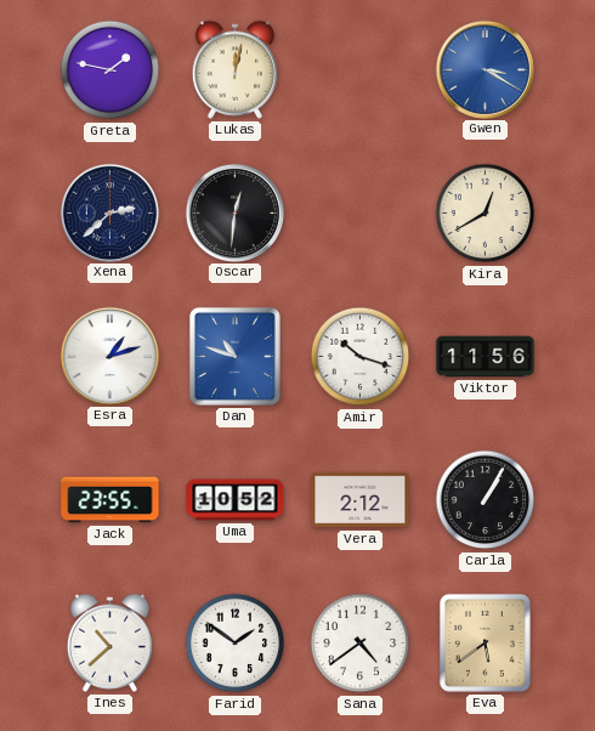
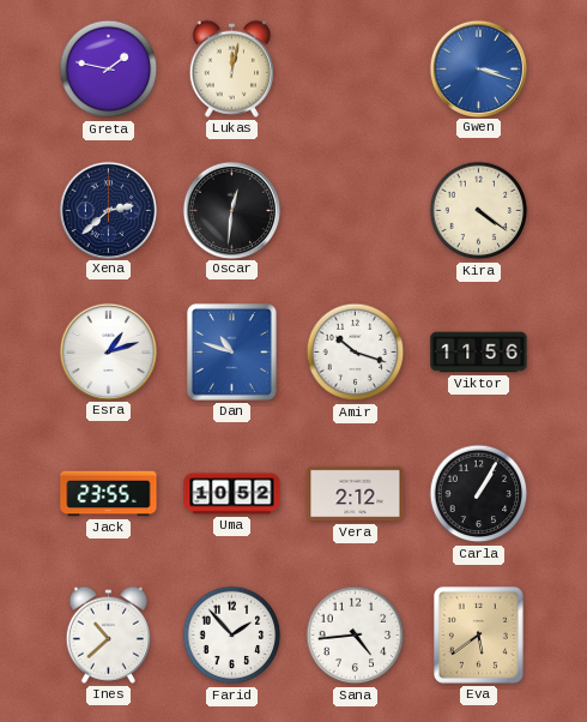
Gwen: 3:20 -> 3:18
Kira: 12:40 -> 4:21
Farid: 1:51 -> 1:53
Sana: 4:39 -> 4:44
